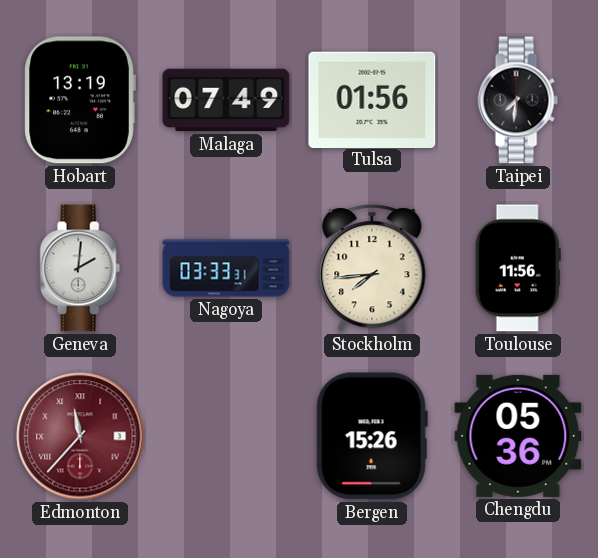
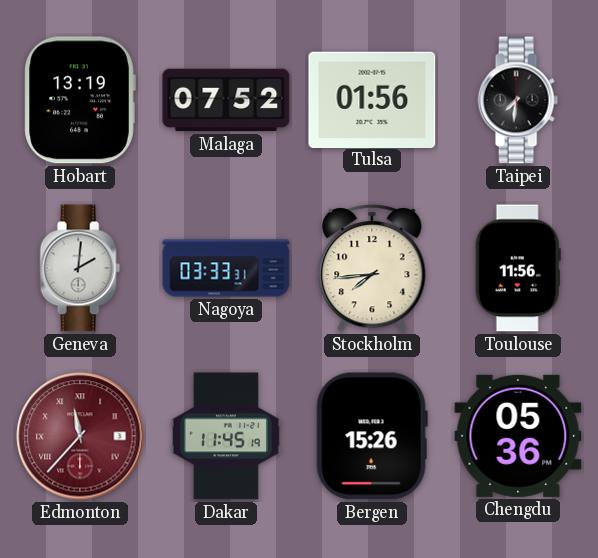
Malaga: 07:49 -> 07:52
Dakar: none -> 11:45
